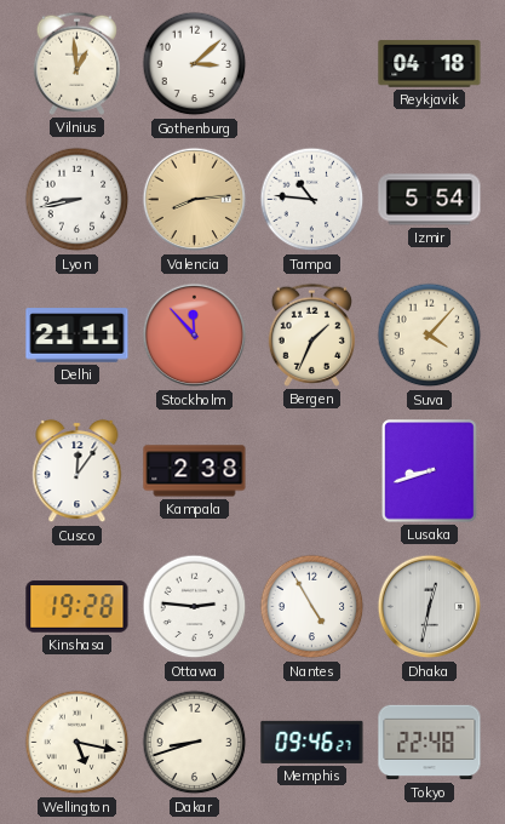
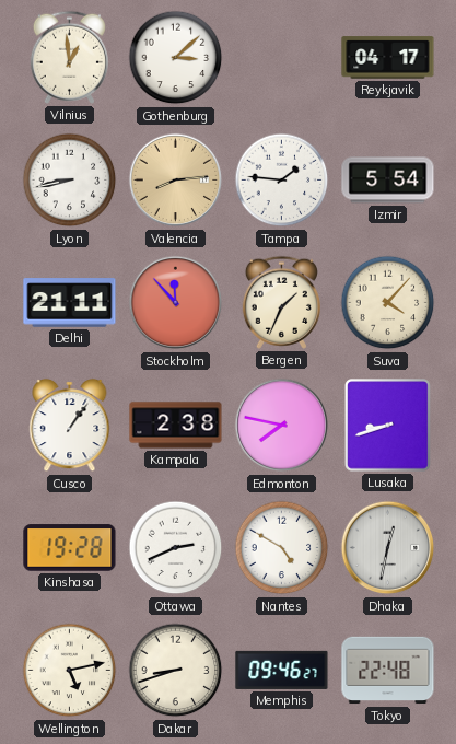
Reykjavik: 04:18 -> 04:17
Tampa: 10:46 -> 1:46
Cusco: 12:06 -> 1:06
Edmonton: none -> 7:47
Ottawa: 2:46 -> 2:41
Nantes: 4:55 -> 4:50
Wellington: 5:17 -> 5:13
